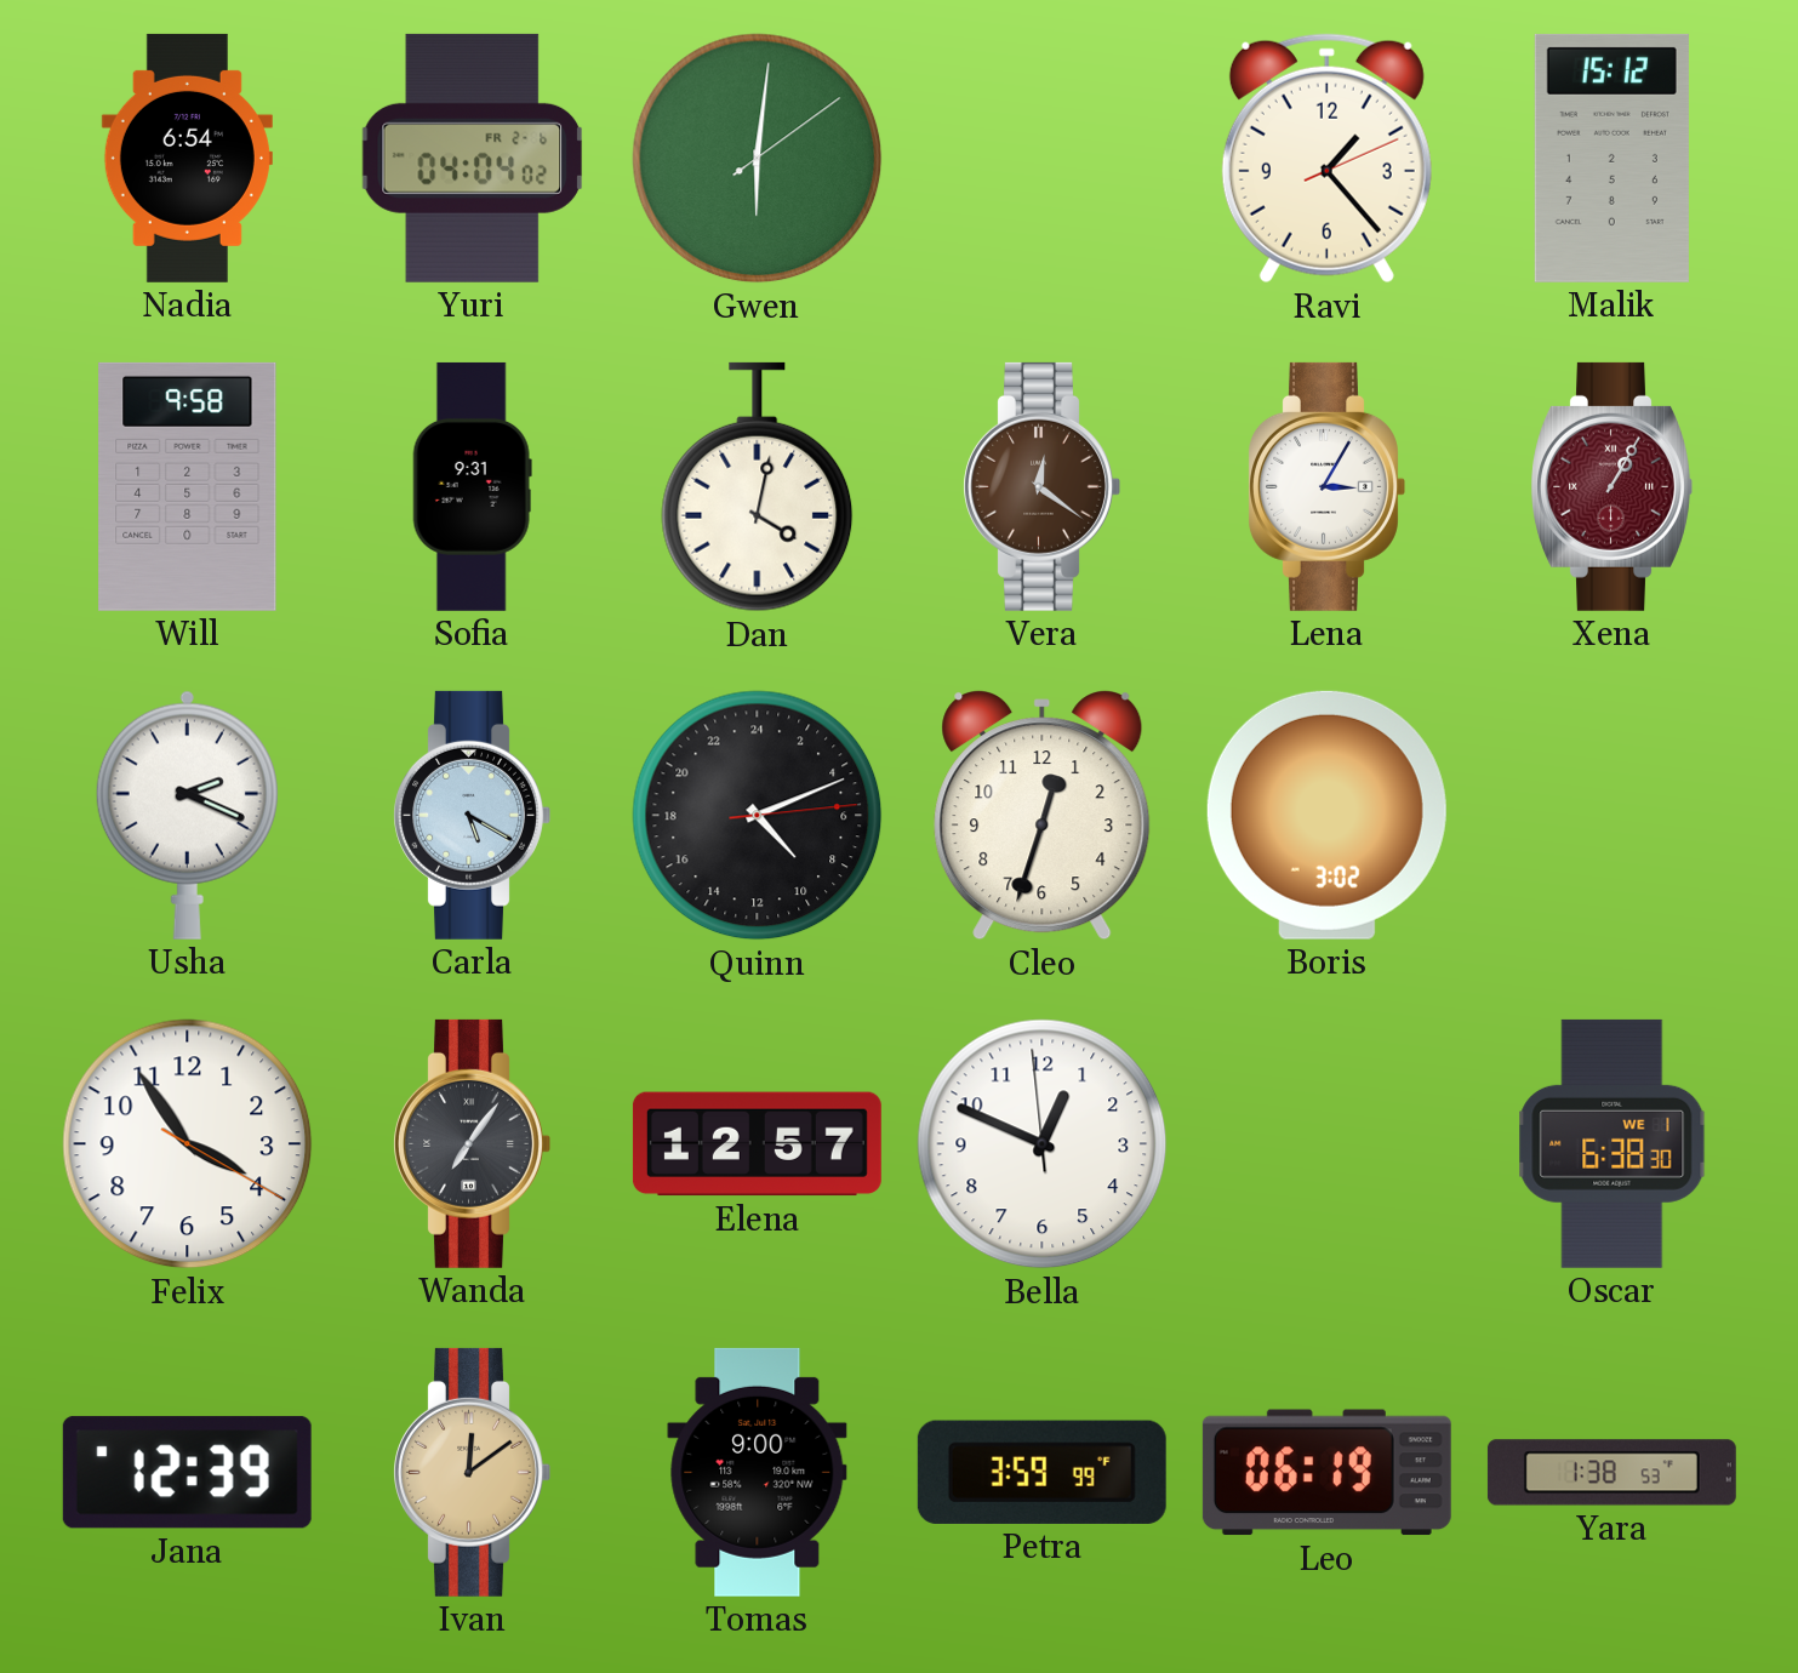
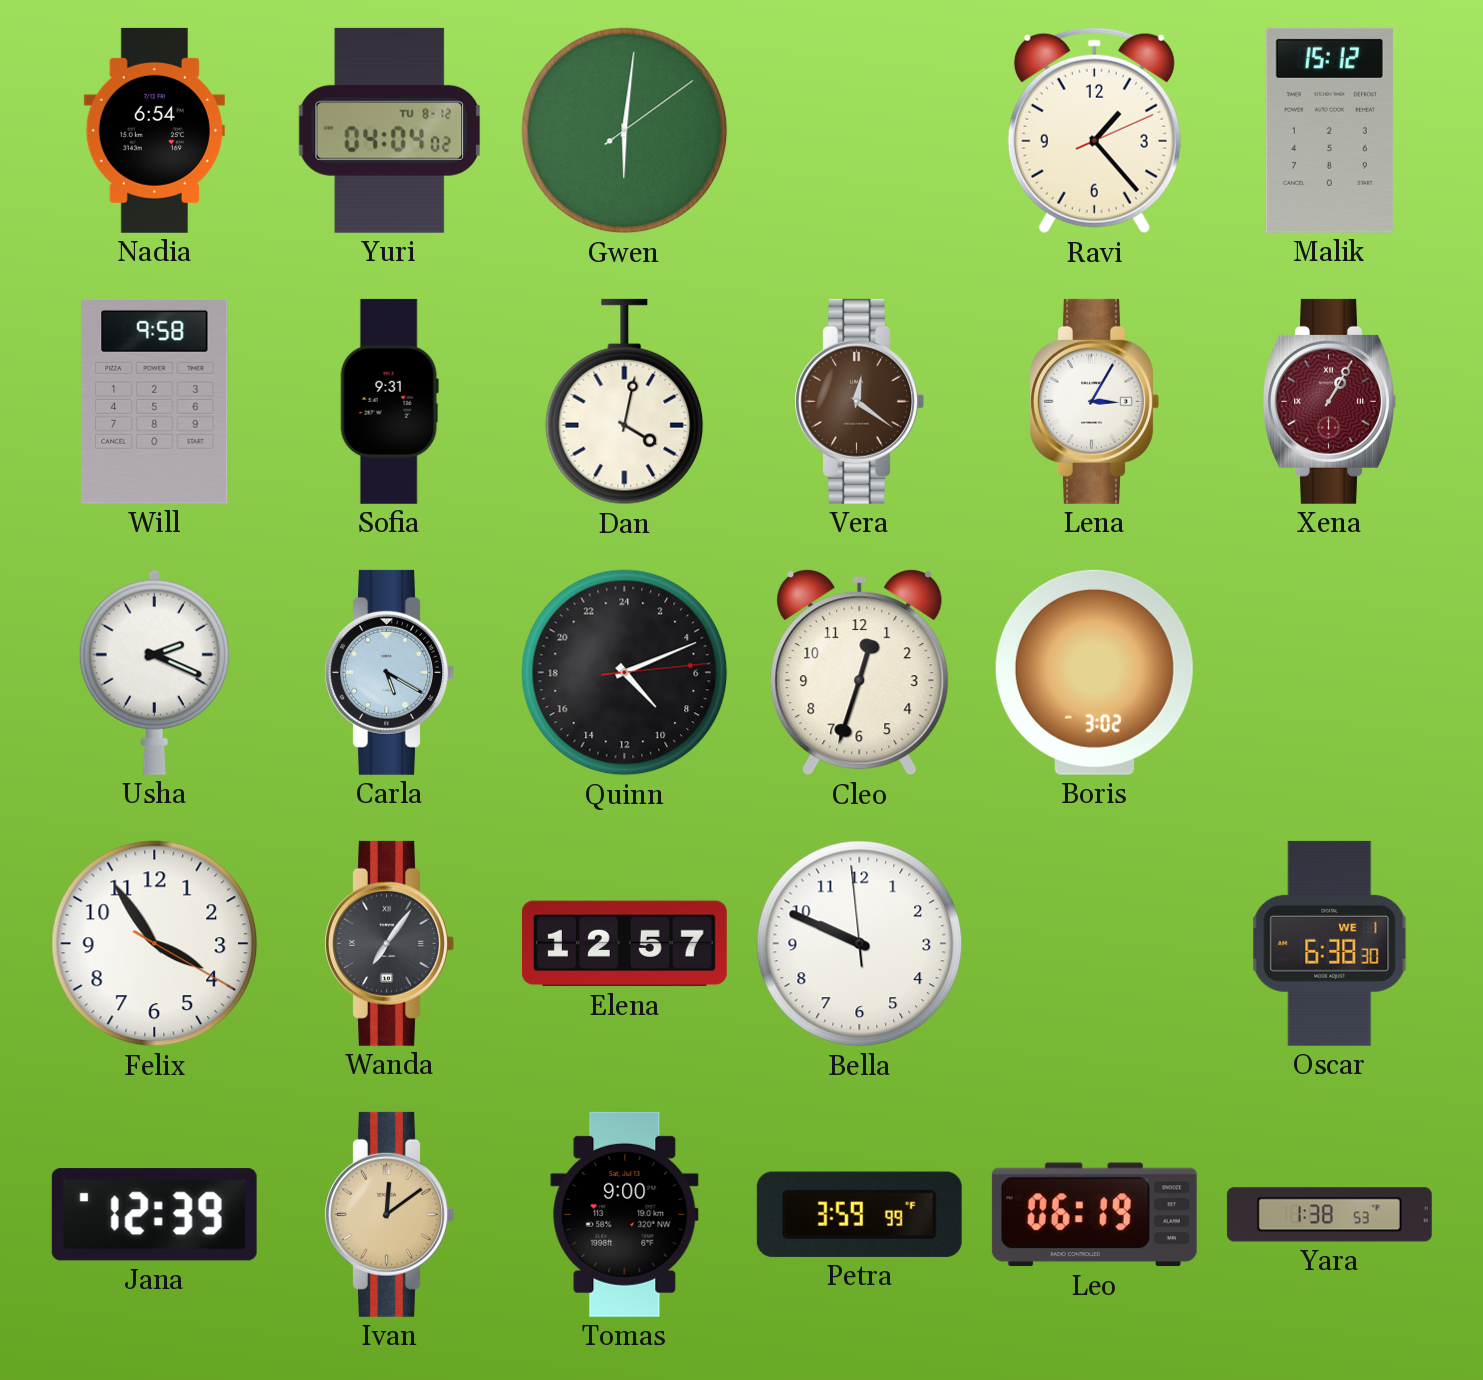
Yuri date: FR 2-6 -> TU 8-12
Bella: 12:48 -> 9:48
